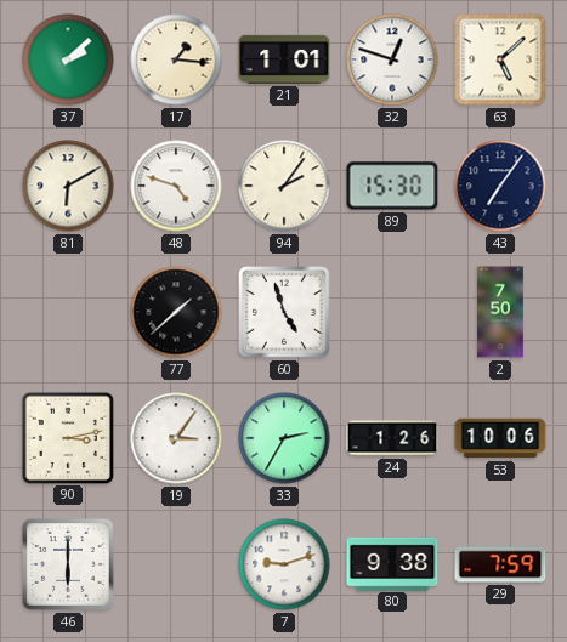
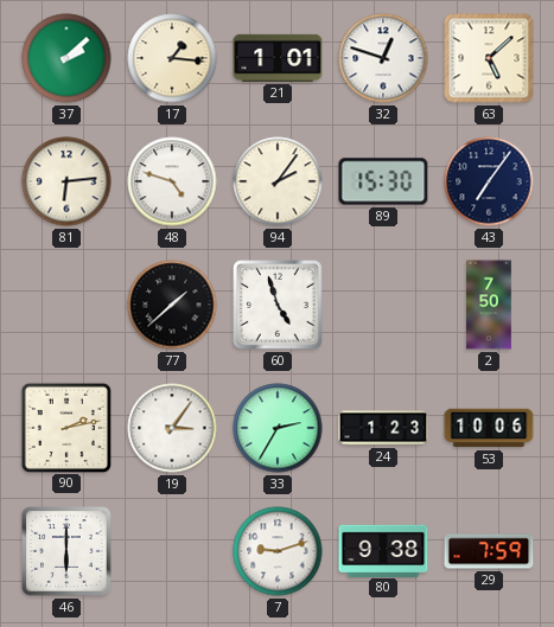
81: 6:10 -> 6:14
90: 3:13 -> 2:13
24: 1:26 -> 1:23
